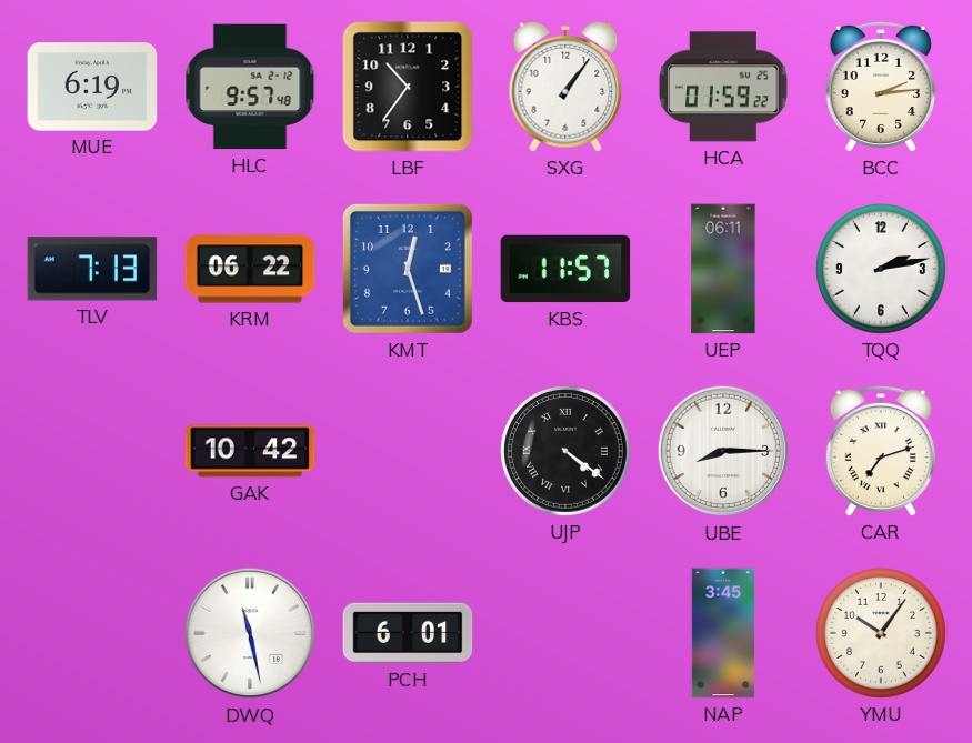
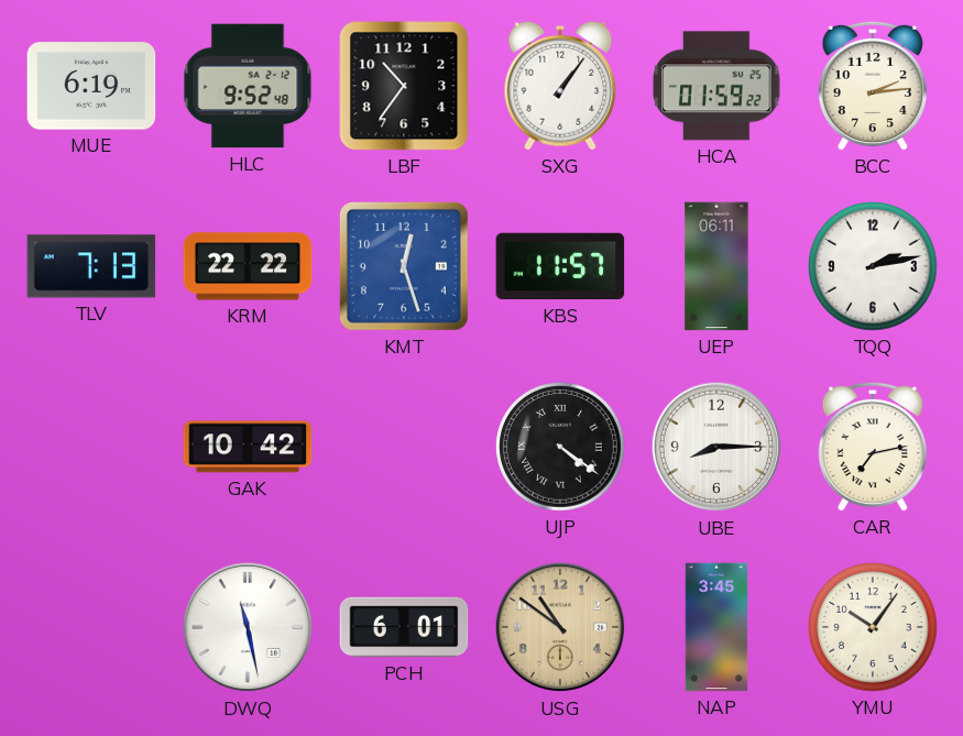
HLC: 9:57 -> 9:52
KRM: 06:22 -> 22:22
CAR: 7:12 -> 7:13
USG: none -> 10:51
